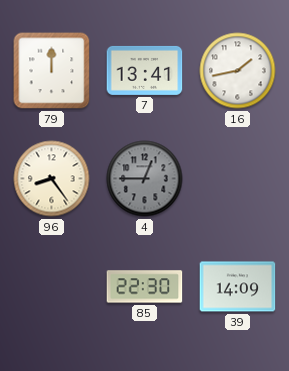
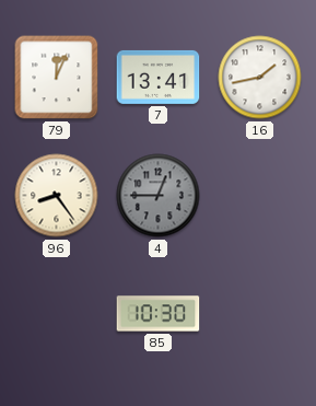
79: 12:00 -> 12:04
85: 22:30 -> 10:30
39: 14:09 -> none
